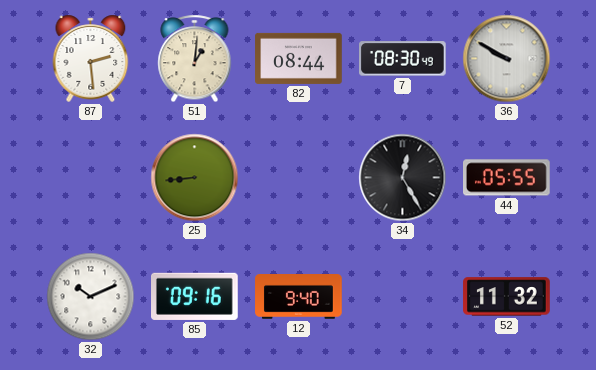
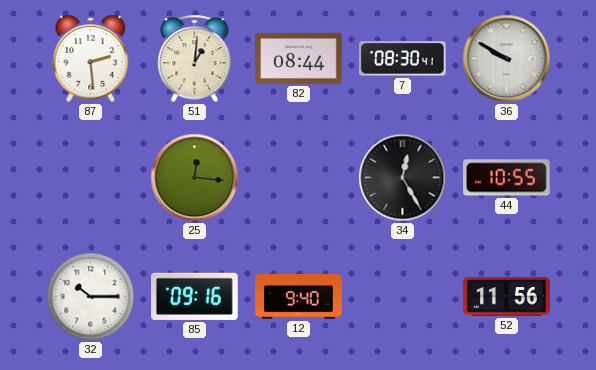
7: 08:30:49 -> 08:30:41
25: 8:44 -> 12:16
44: 05:55 -> 10:55
32: 10:11 -> 10:15
52: 11:32 -> 11:56
